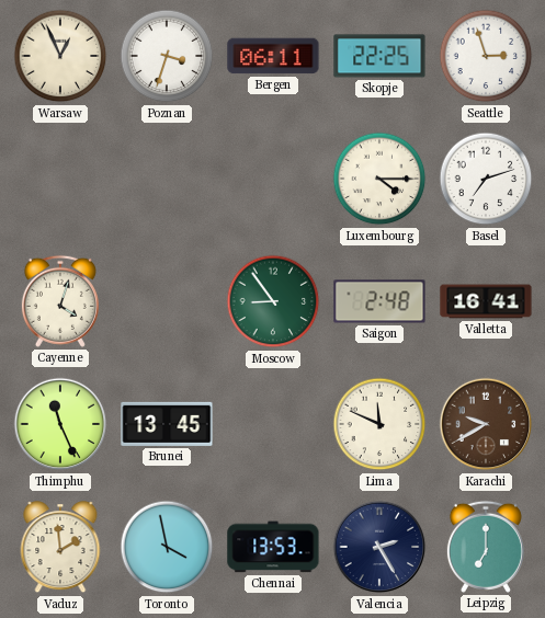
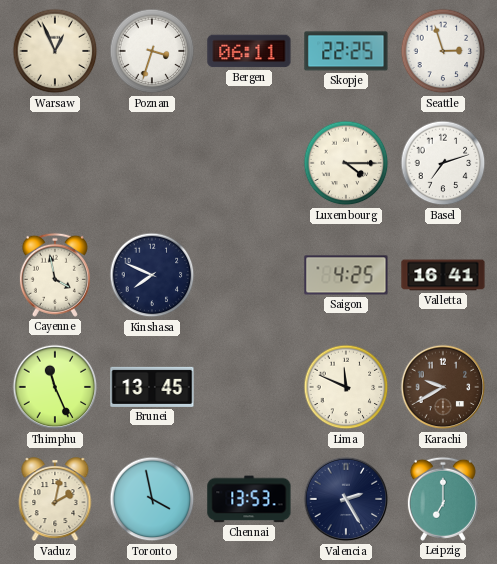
Cayenne: 4:03 -> 3:58
Kinshasa: none -> 7:49
Moscow: 8:54 -> none
Saigon: 2:48 -> 4:25
Vaduz: 1:59 -> 2:02
